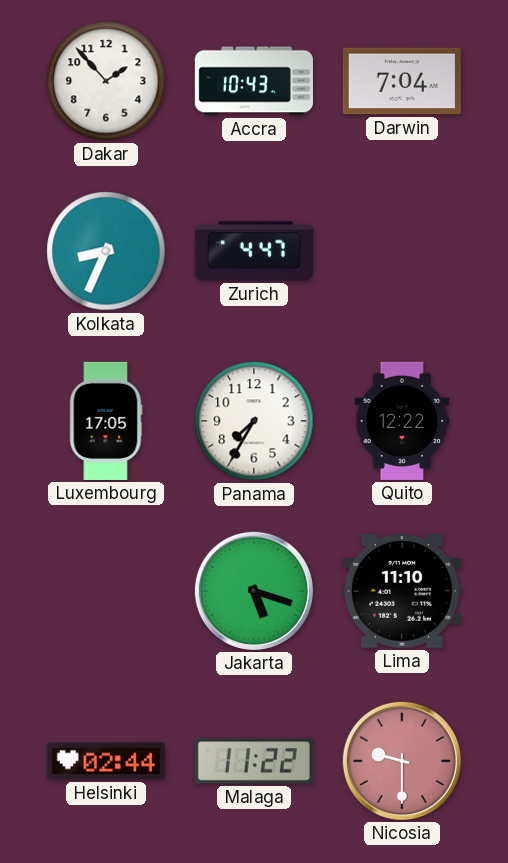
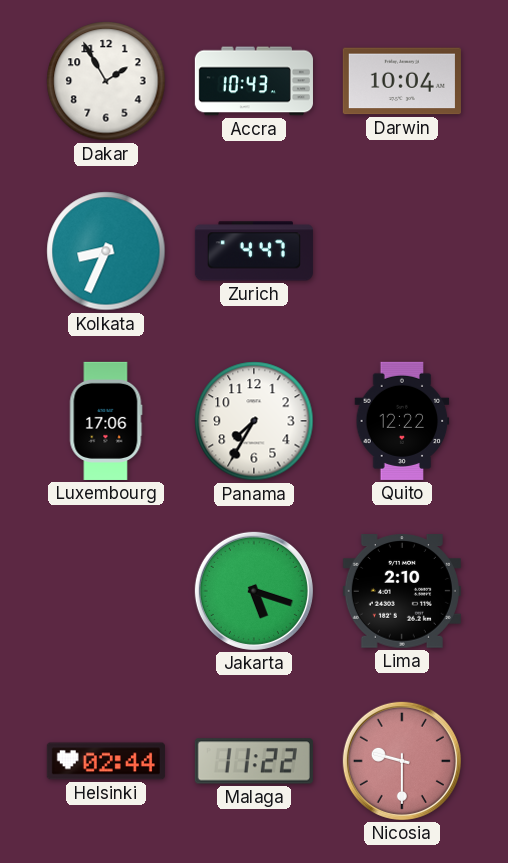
Dakar: 1:53 -> 1:55
Darwin: 7:04 -> 10:04
Luxembourg: 17:05 -> 17:06
Lima: 11:10 -> 2:10
